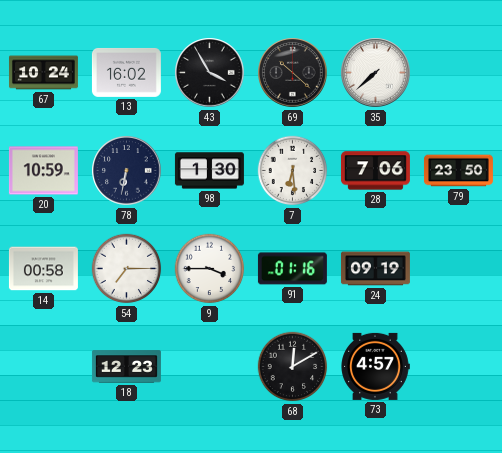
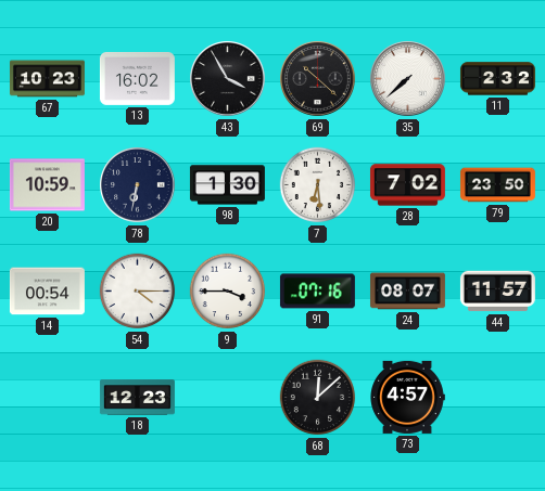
67: 10:24 -> 10:23
11: none -> 2:32
28: 7:06 -> 7:02
14: 00:58 -> 00:54
54: 7:15 -> 4:15
91: 01:16 -> 07:16
24: 09:19 -> 08:07
44: none -> 11:57
68: 12:10 -> 12:08
